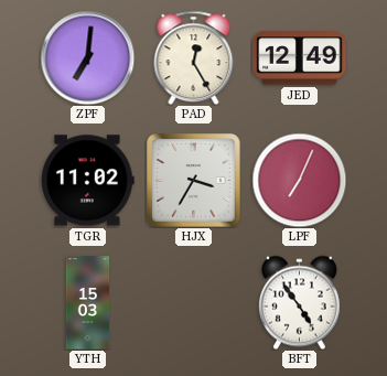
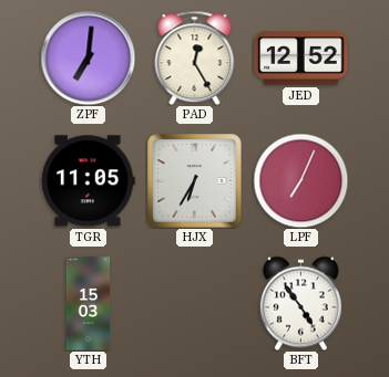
JED: 12:49 -> 12:52
TGR: 11:02 -> 11:05
HJX: 3:35 -> 6:35
